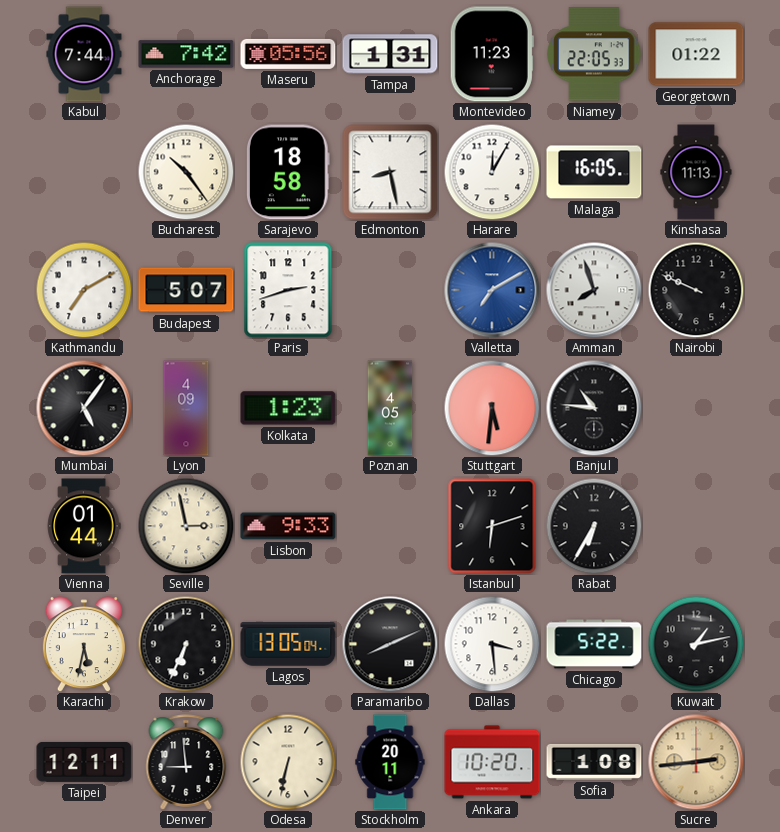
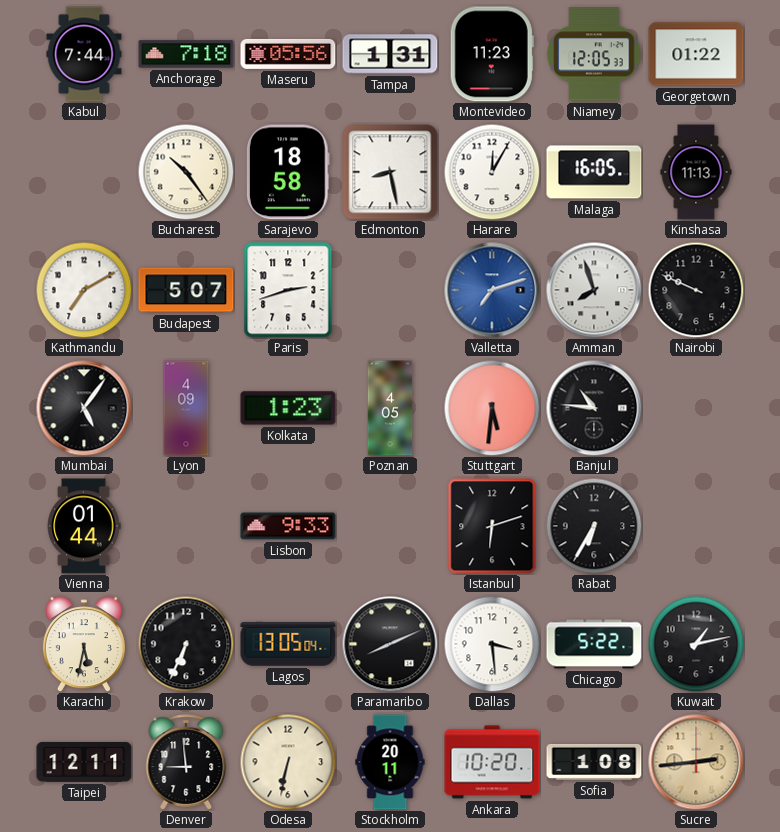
Anchorage: 7:42 -> 7:18
Niamey: 22:05 -> 12:05
Valletta: 7:10 -> 7:12
Seville: 2:58 -> none
